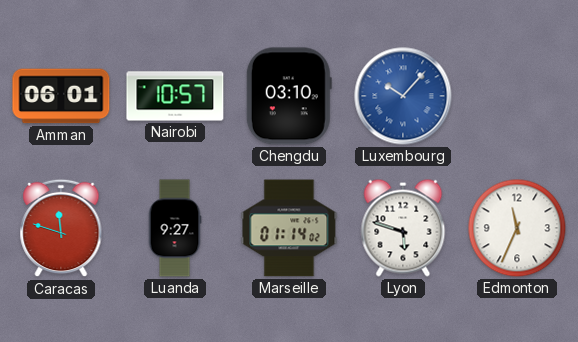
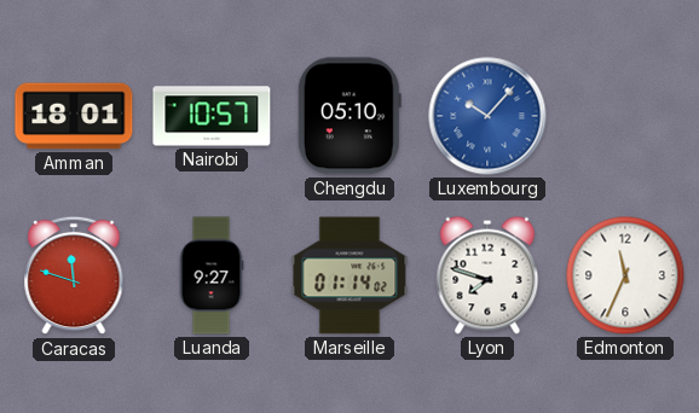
Amman: 06:01 -> 18:01
Chengdu: 03:10 -> 05:10
Lyon: 5:48 -> 7:48
